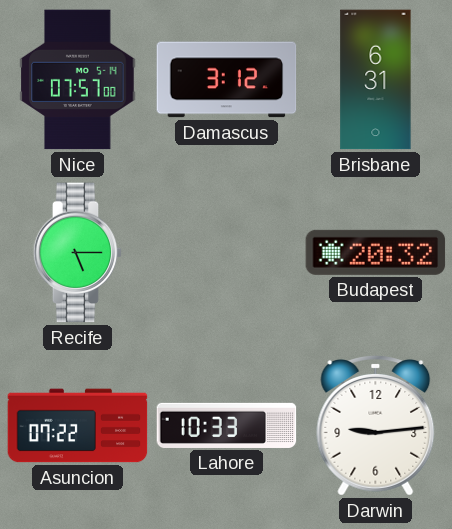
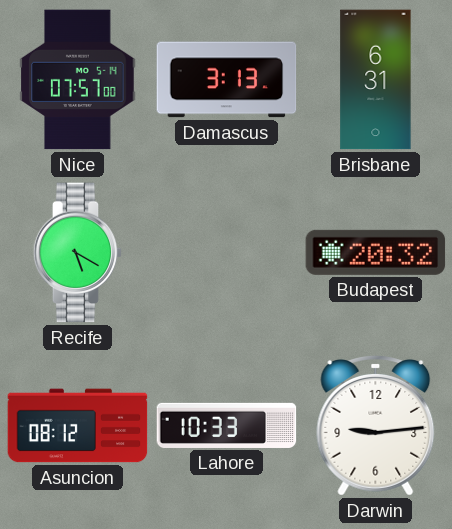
Damascus: 3:12 -> 3:13
Recife: 5:15 -> 5:20
Asuncion: 07:22 -> 08:12
